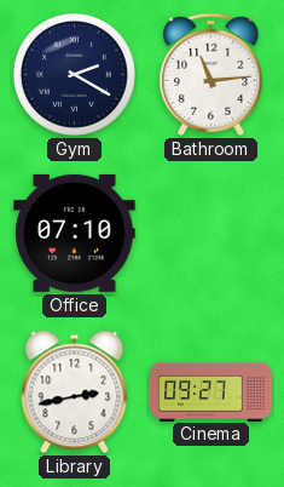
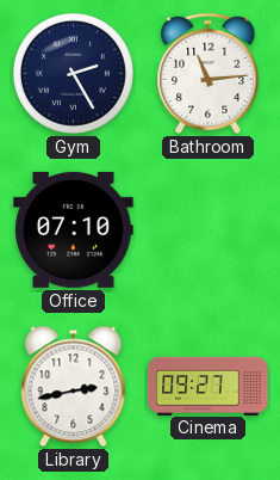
Gym: 2:20 -> 2:25
